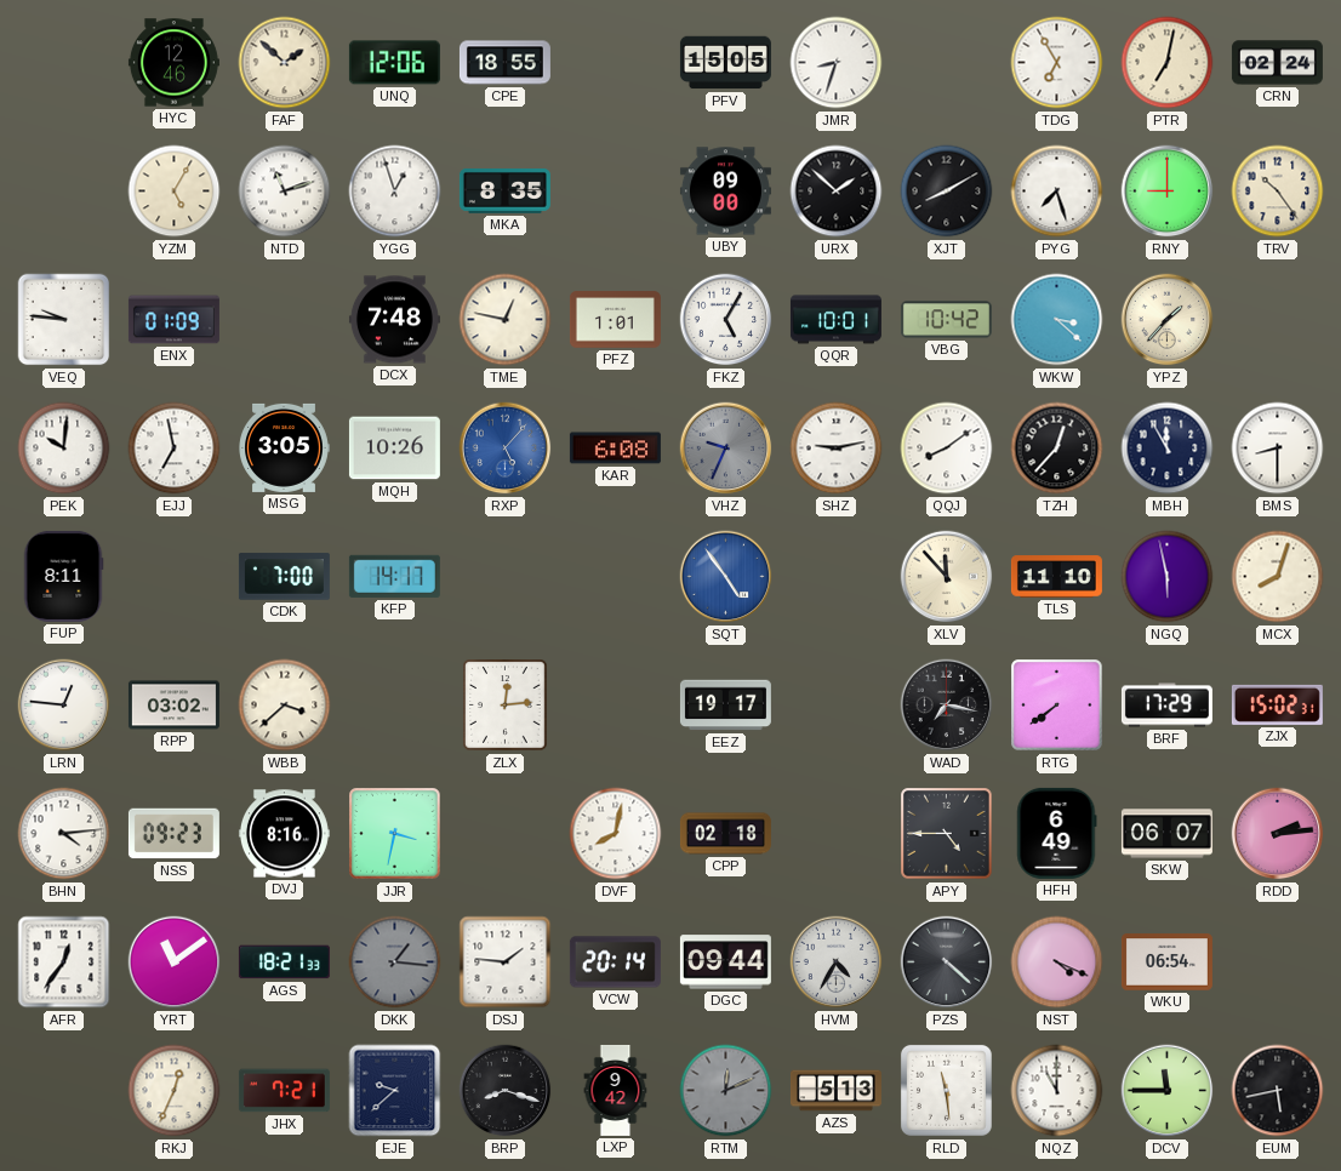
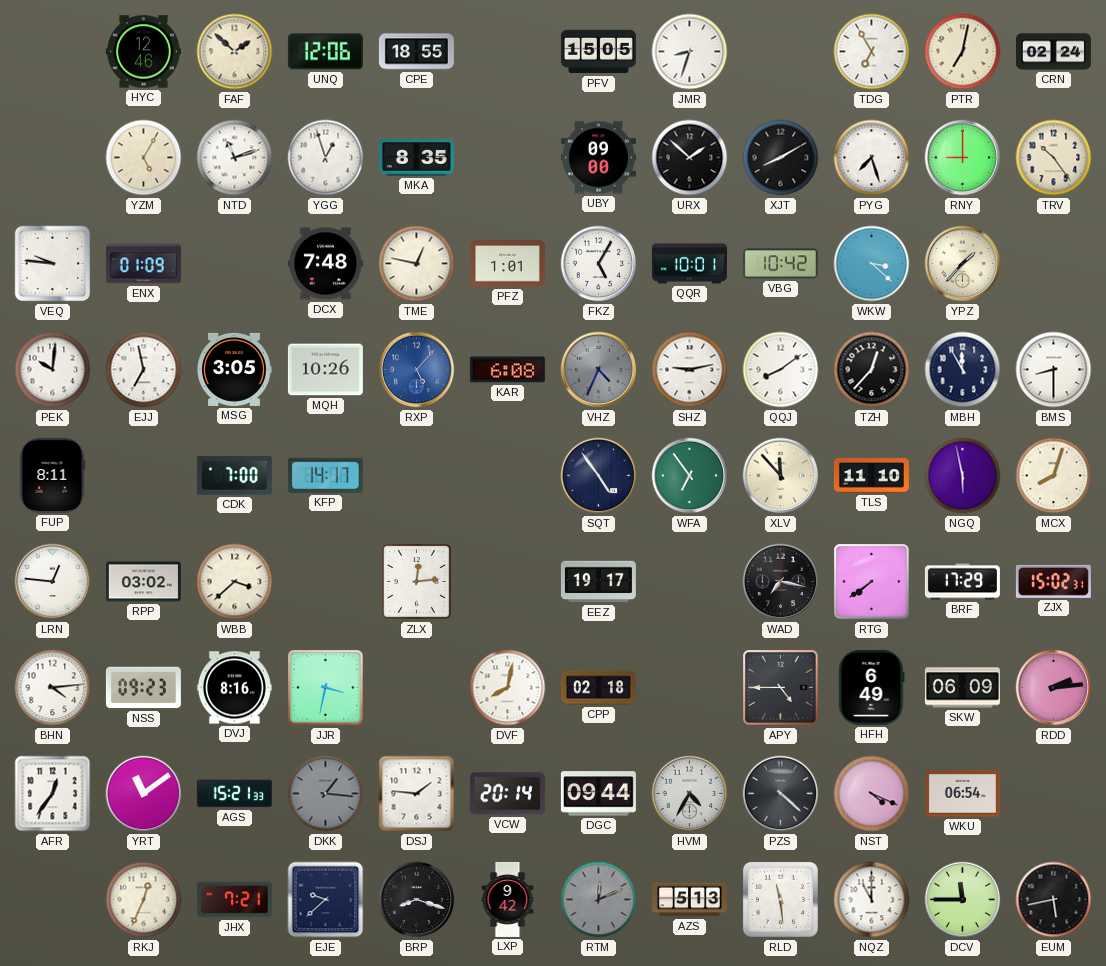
VHZ: 9:34 -> 4:34
SQT dial: blue -> navy
WFA: none -> 6:54
SKW: 06:07 -> 06:09
AGS: 18:21 -> 15:21
